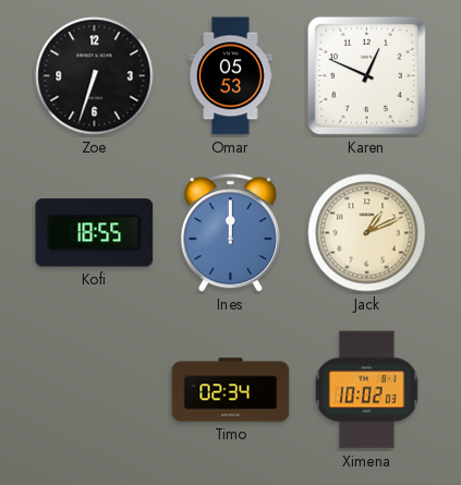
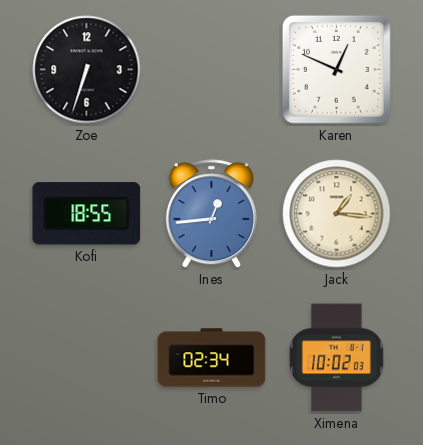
Omar: 05:53 -> none
Ines: 12:00 -> 12:44
Jack: 1:11 -> 1:16
